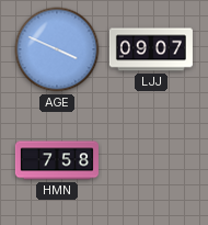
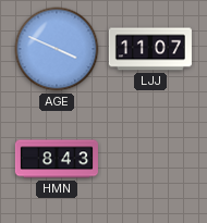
LJJ: 09:07 -> 11:07
HMN: 7:58 -> 8:43
